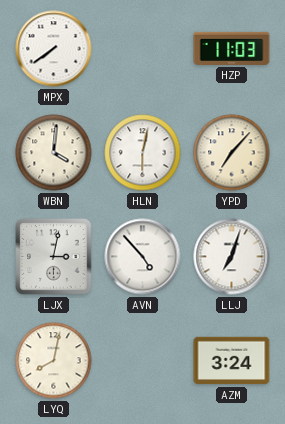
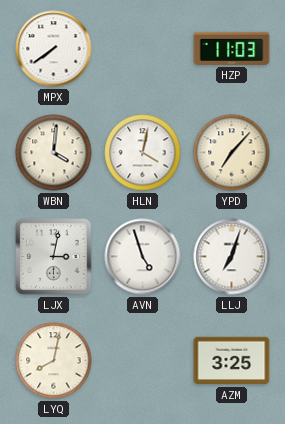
HLN: 6:02 -> 4:02
AVN: 4:53 -> 4:57
AZM: 3:24 -> 3:25
